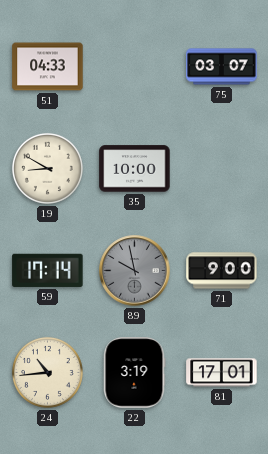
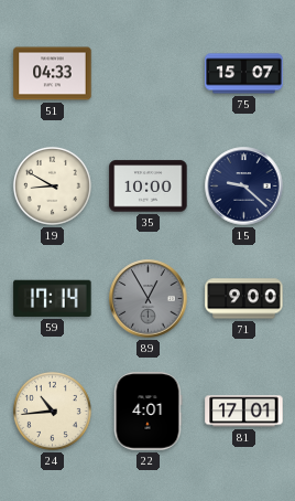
75: 03:07 -> 15:07
15: none -> 9:22
89: 9:58 -> 12:55
22: 3:19 -> 4:01
